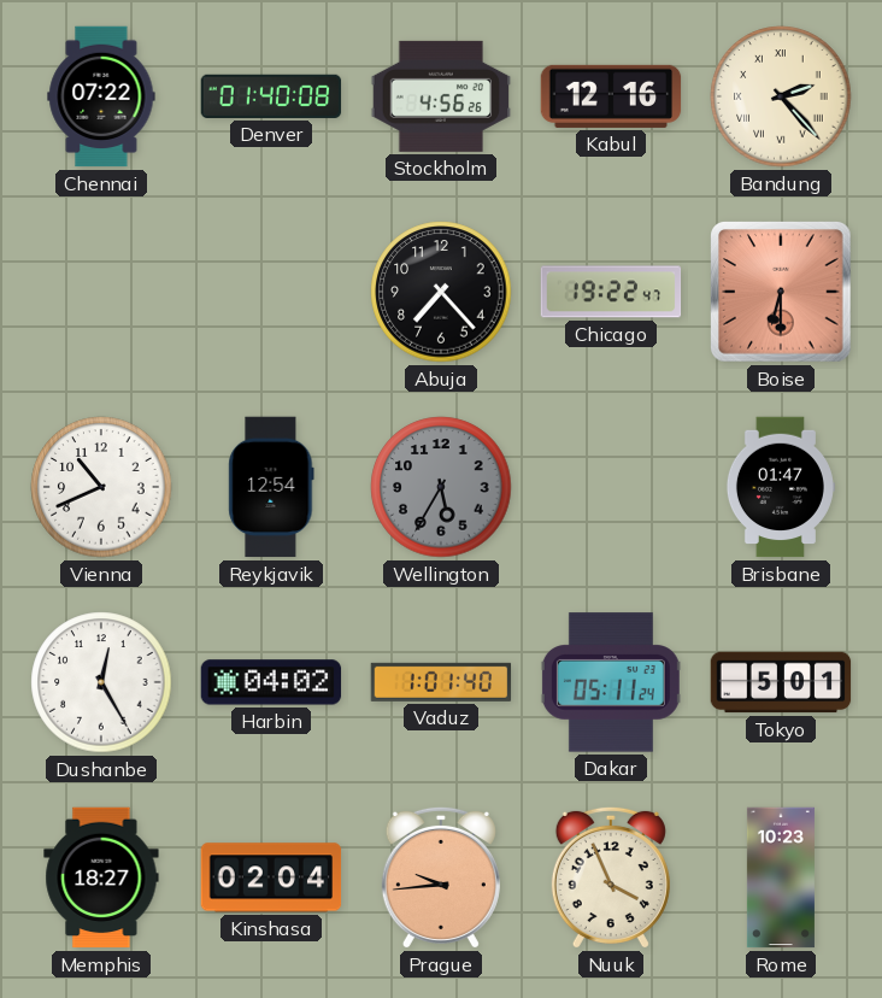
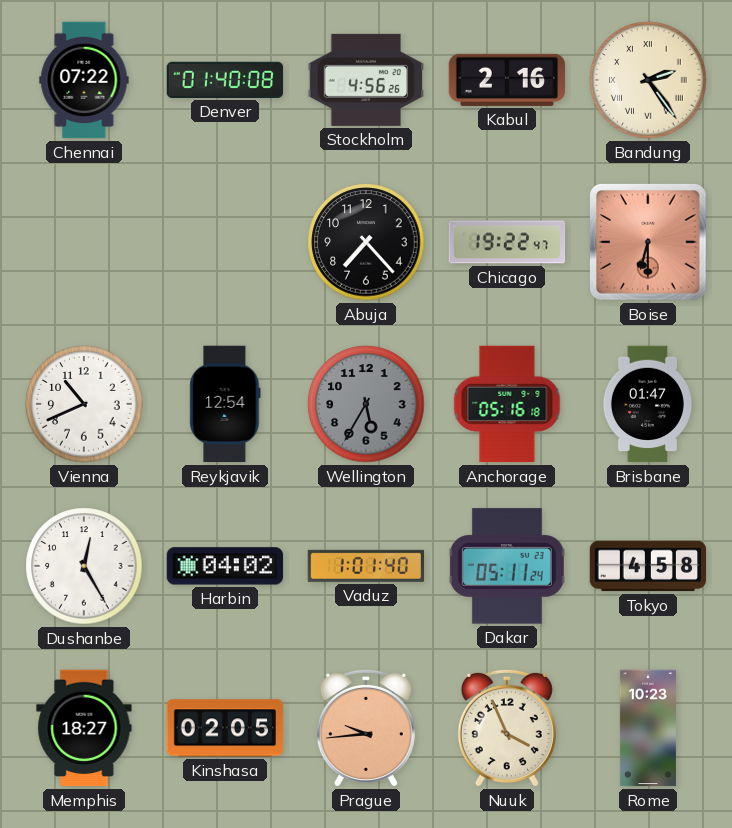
Kabul: 12:16 -> 2:16
Bandung: 2:23 -> 2:24
Anchorage: none -> 05:16
Tokyo: 5:01 -> 4:58
Kinshasa: 02:04 -> 02:05
